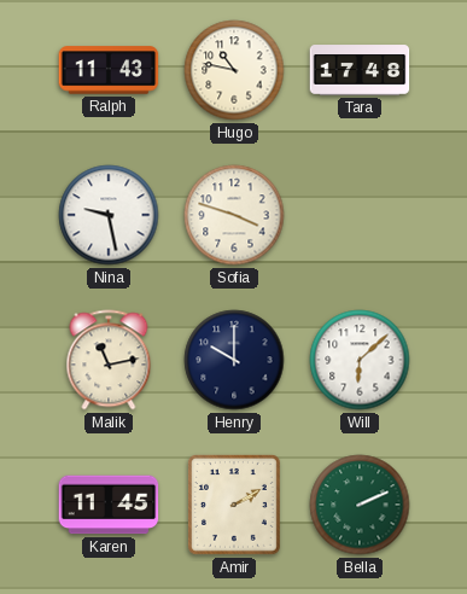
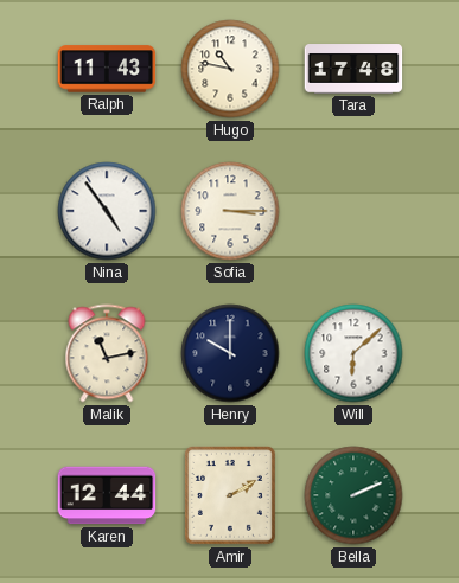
Nina: 9:28 -> 4:54
Sofia: 3:48 -> 3:15
Karen: 11:45 -> 12:44
